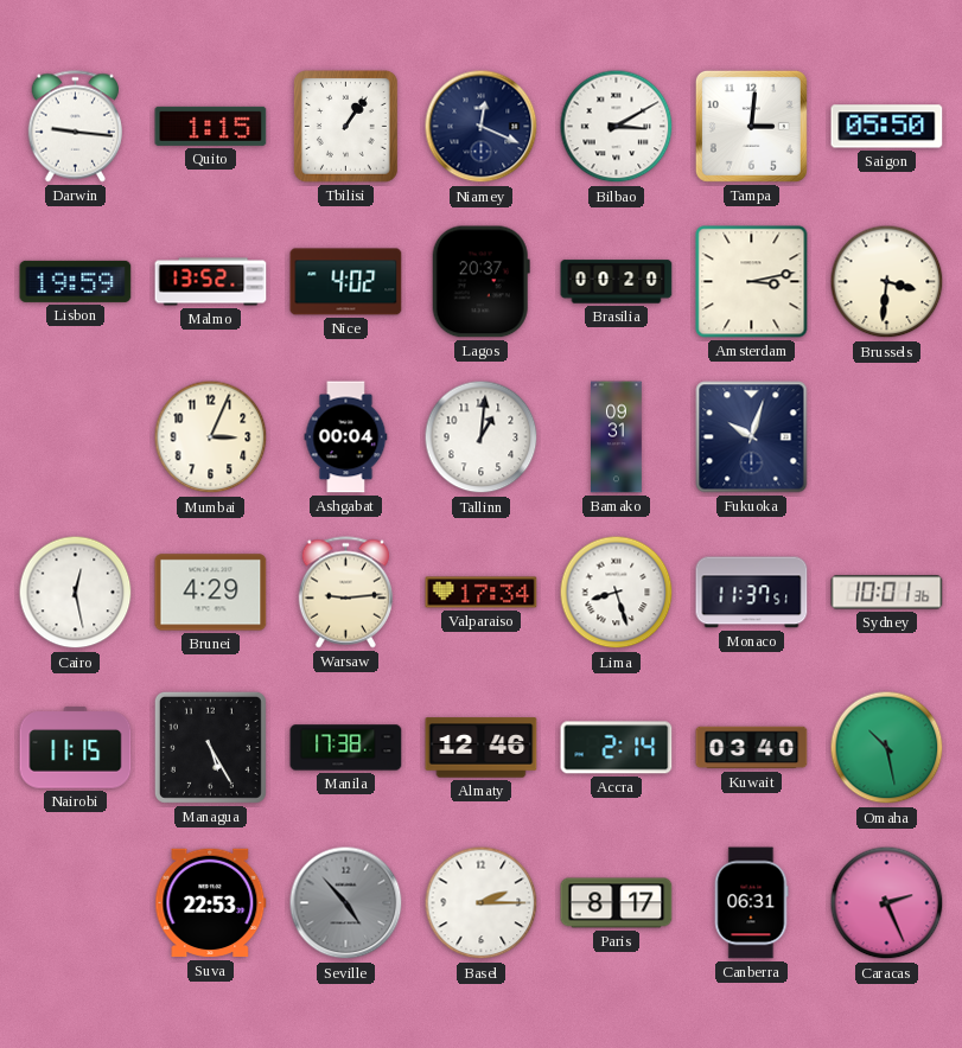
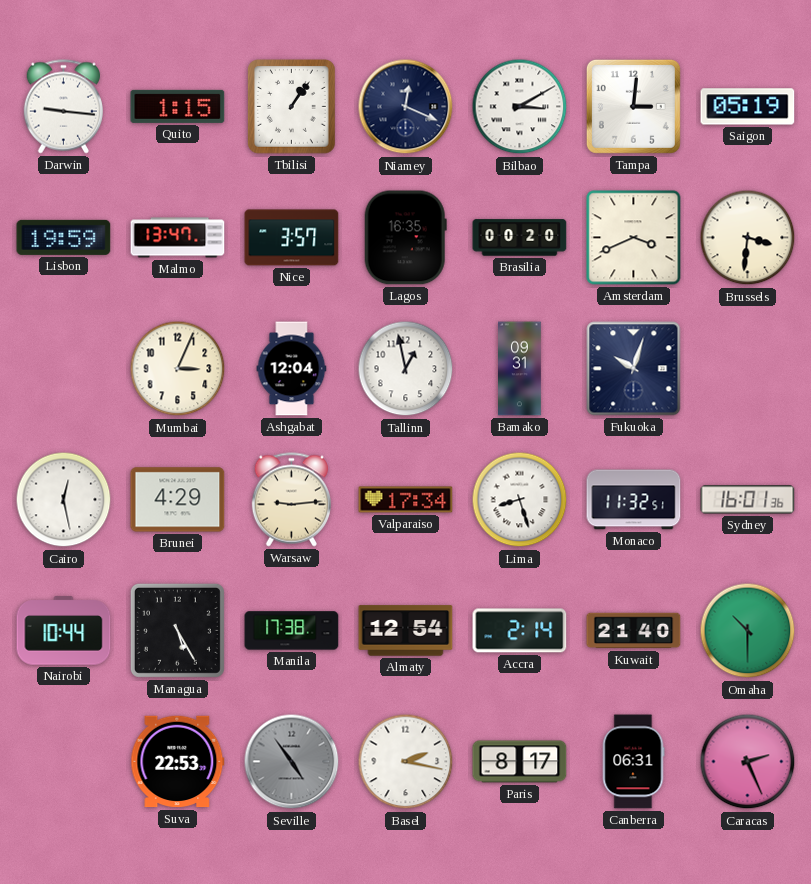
Saigon: 05:50 -> 05:19
Malmo: 13:52 -> 13:47
Nice: 4:02 -> 3:57
Lagos: 20:37 -> 16:35
Amsterdam: 3:13 -> 3:41
Ashgabat: 00:04 -> 12:04
Tallinn: 1:01 -> 12:58
Monaco: 11:37 -> 11:32
Sydney: 10:01 -> 16:01
Nairobi: 11:15 -> 10:44
Almaty: 12:46 -> 12:54
Kuwait: 03:40 -> 21:40
Omaha: 10:28 -> 10:30
Seville: 4:53 -> 4:54
Basel: 2:15 -> 2:17
